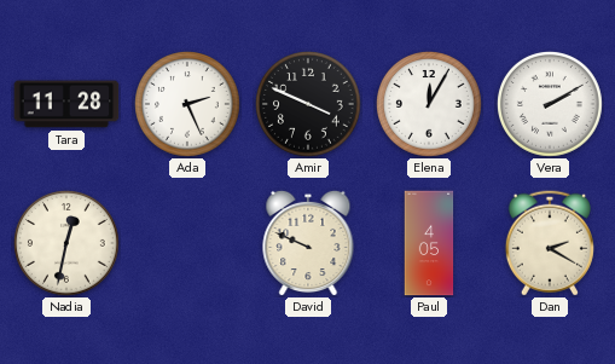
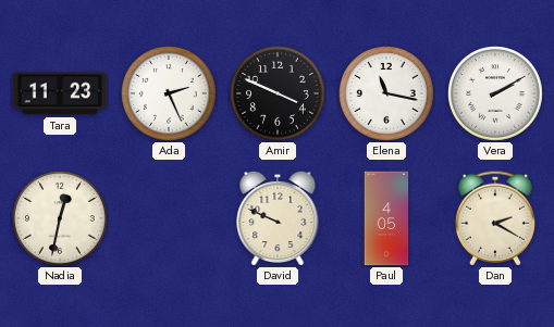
Tara: 11:28 -> 11:23
Elena: 12:05 -> 11:17
